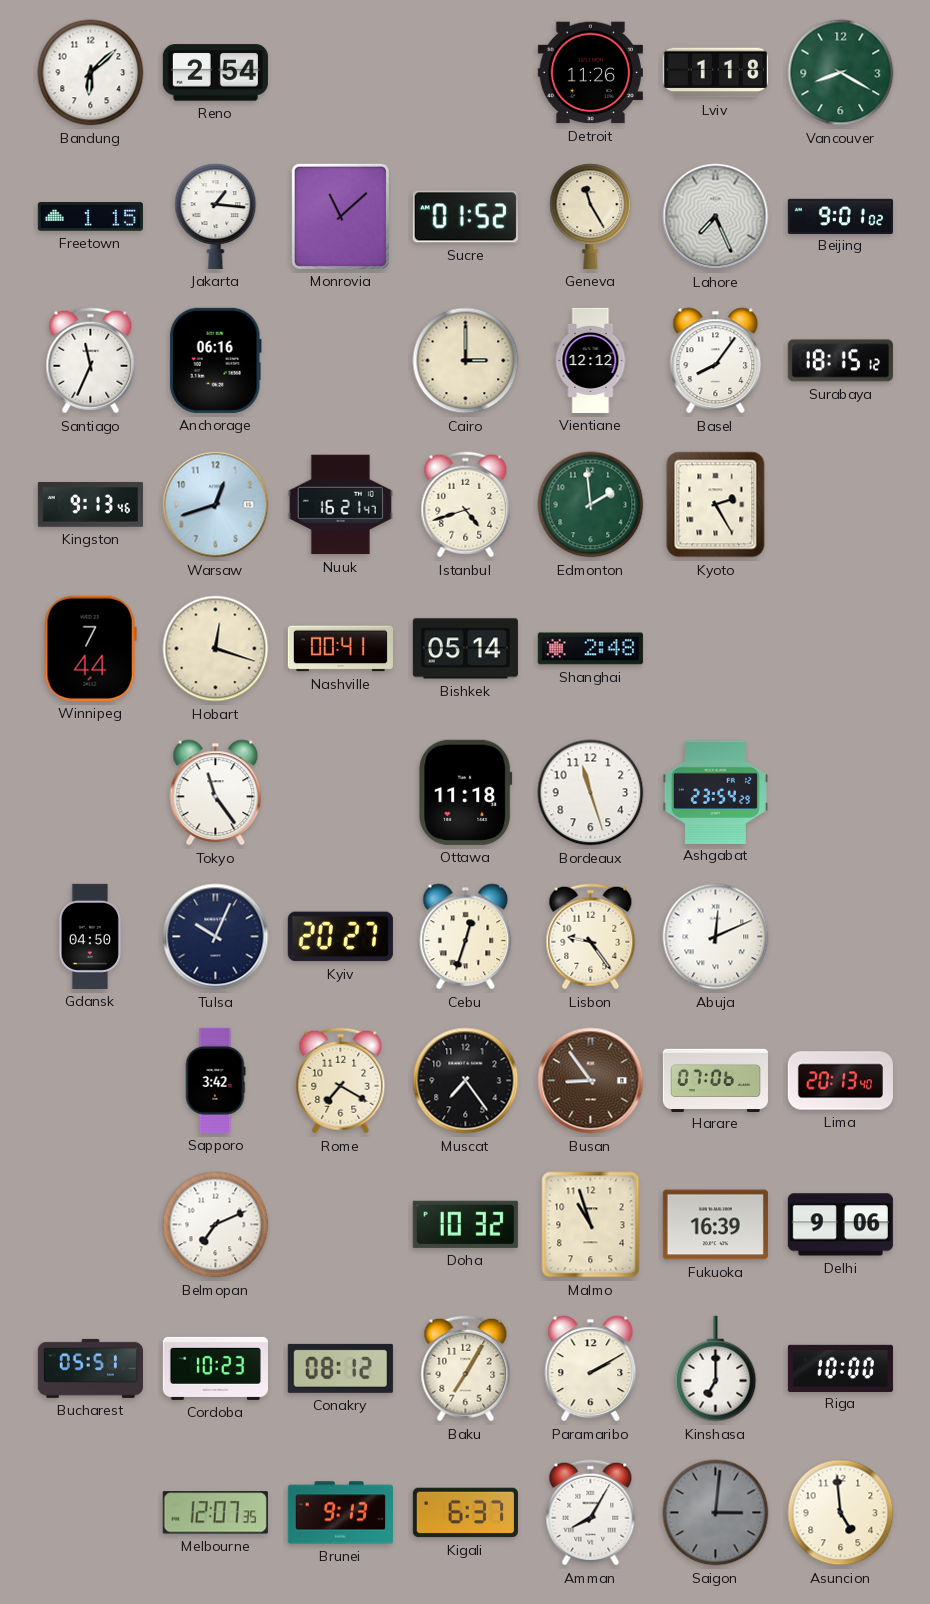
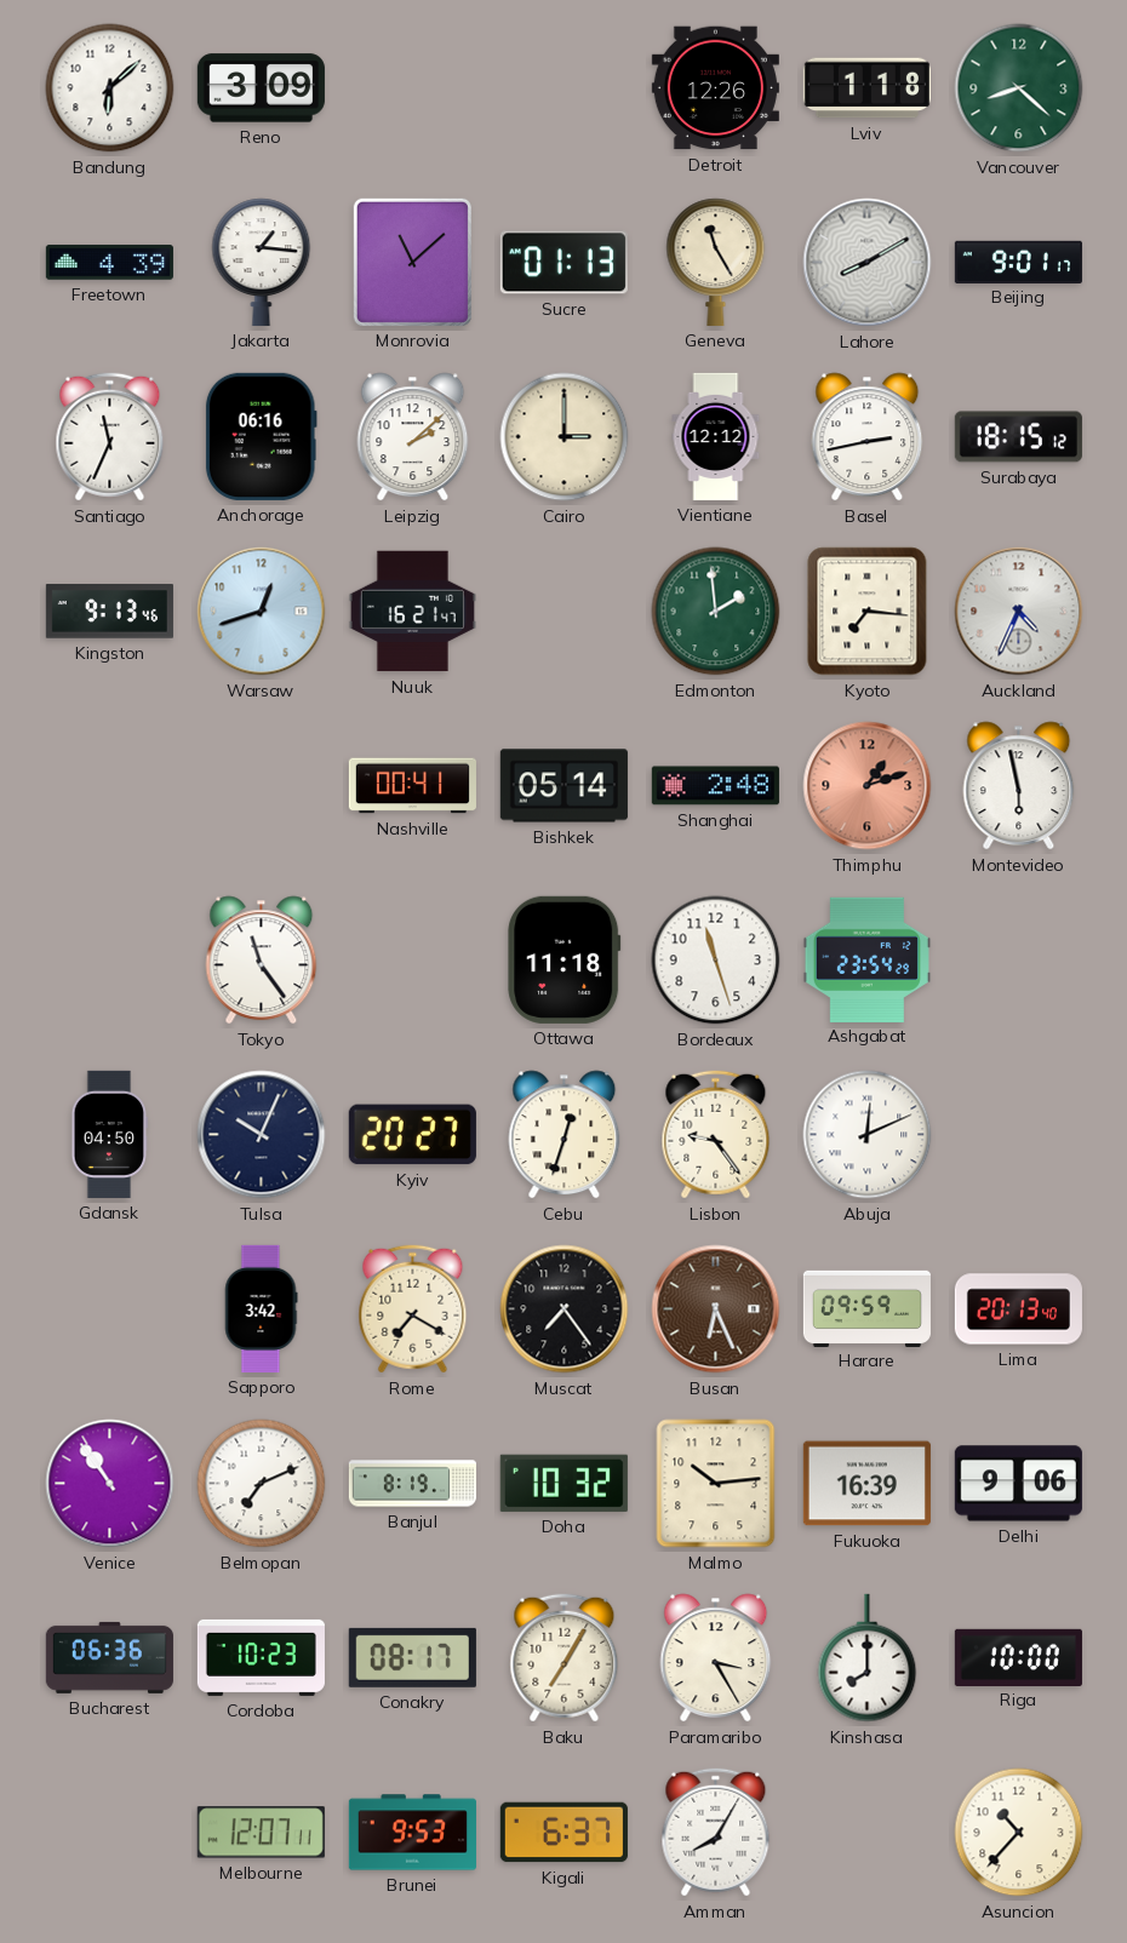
Reno: 2:54 -> 3:09
Detroit: 11:26 -> 12:26
Vancouver: 8:20 -> 8:22
Freetown: 1:15 -> 4:39
Sucre: 01:52 -> 01:13
Lahore: 7:26 -> 8:10
Beijing: 9:01:02 -> 9:01:17
Leipzig: none -> 2:08
Basel: 8:06 -> 2:43
Istanbul: 4:42 -> none
Kyoto: 2:25 -> 7:16
Auckland: none -> 4:34
Winnipeg: 7:44 -> none
Hobart: 12:18 -> none
Thimphu: none -> 1:12
Montevideo: none -> 5:58
Busan: 8:54 -> 6:26
Harare: 07:06 -> 09:59
Venice: none -> 10:54
Banjul: none -> 8:19
Malmo: 10:57 -> 10:14
Bucharest: 05:51 -> 06:36
Conakry: 08:12 -> 08:17
Paramaribo: 2:10 -> 3:25
Kinshasa: 7:00 -> 8:00
Melbourne: 12:07:35 -> 12:07:11
Brunei: 9:13 -> 9:53
Saigon: 3:01 -> none
Asuncion: 4:59 -> 10:37
